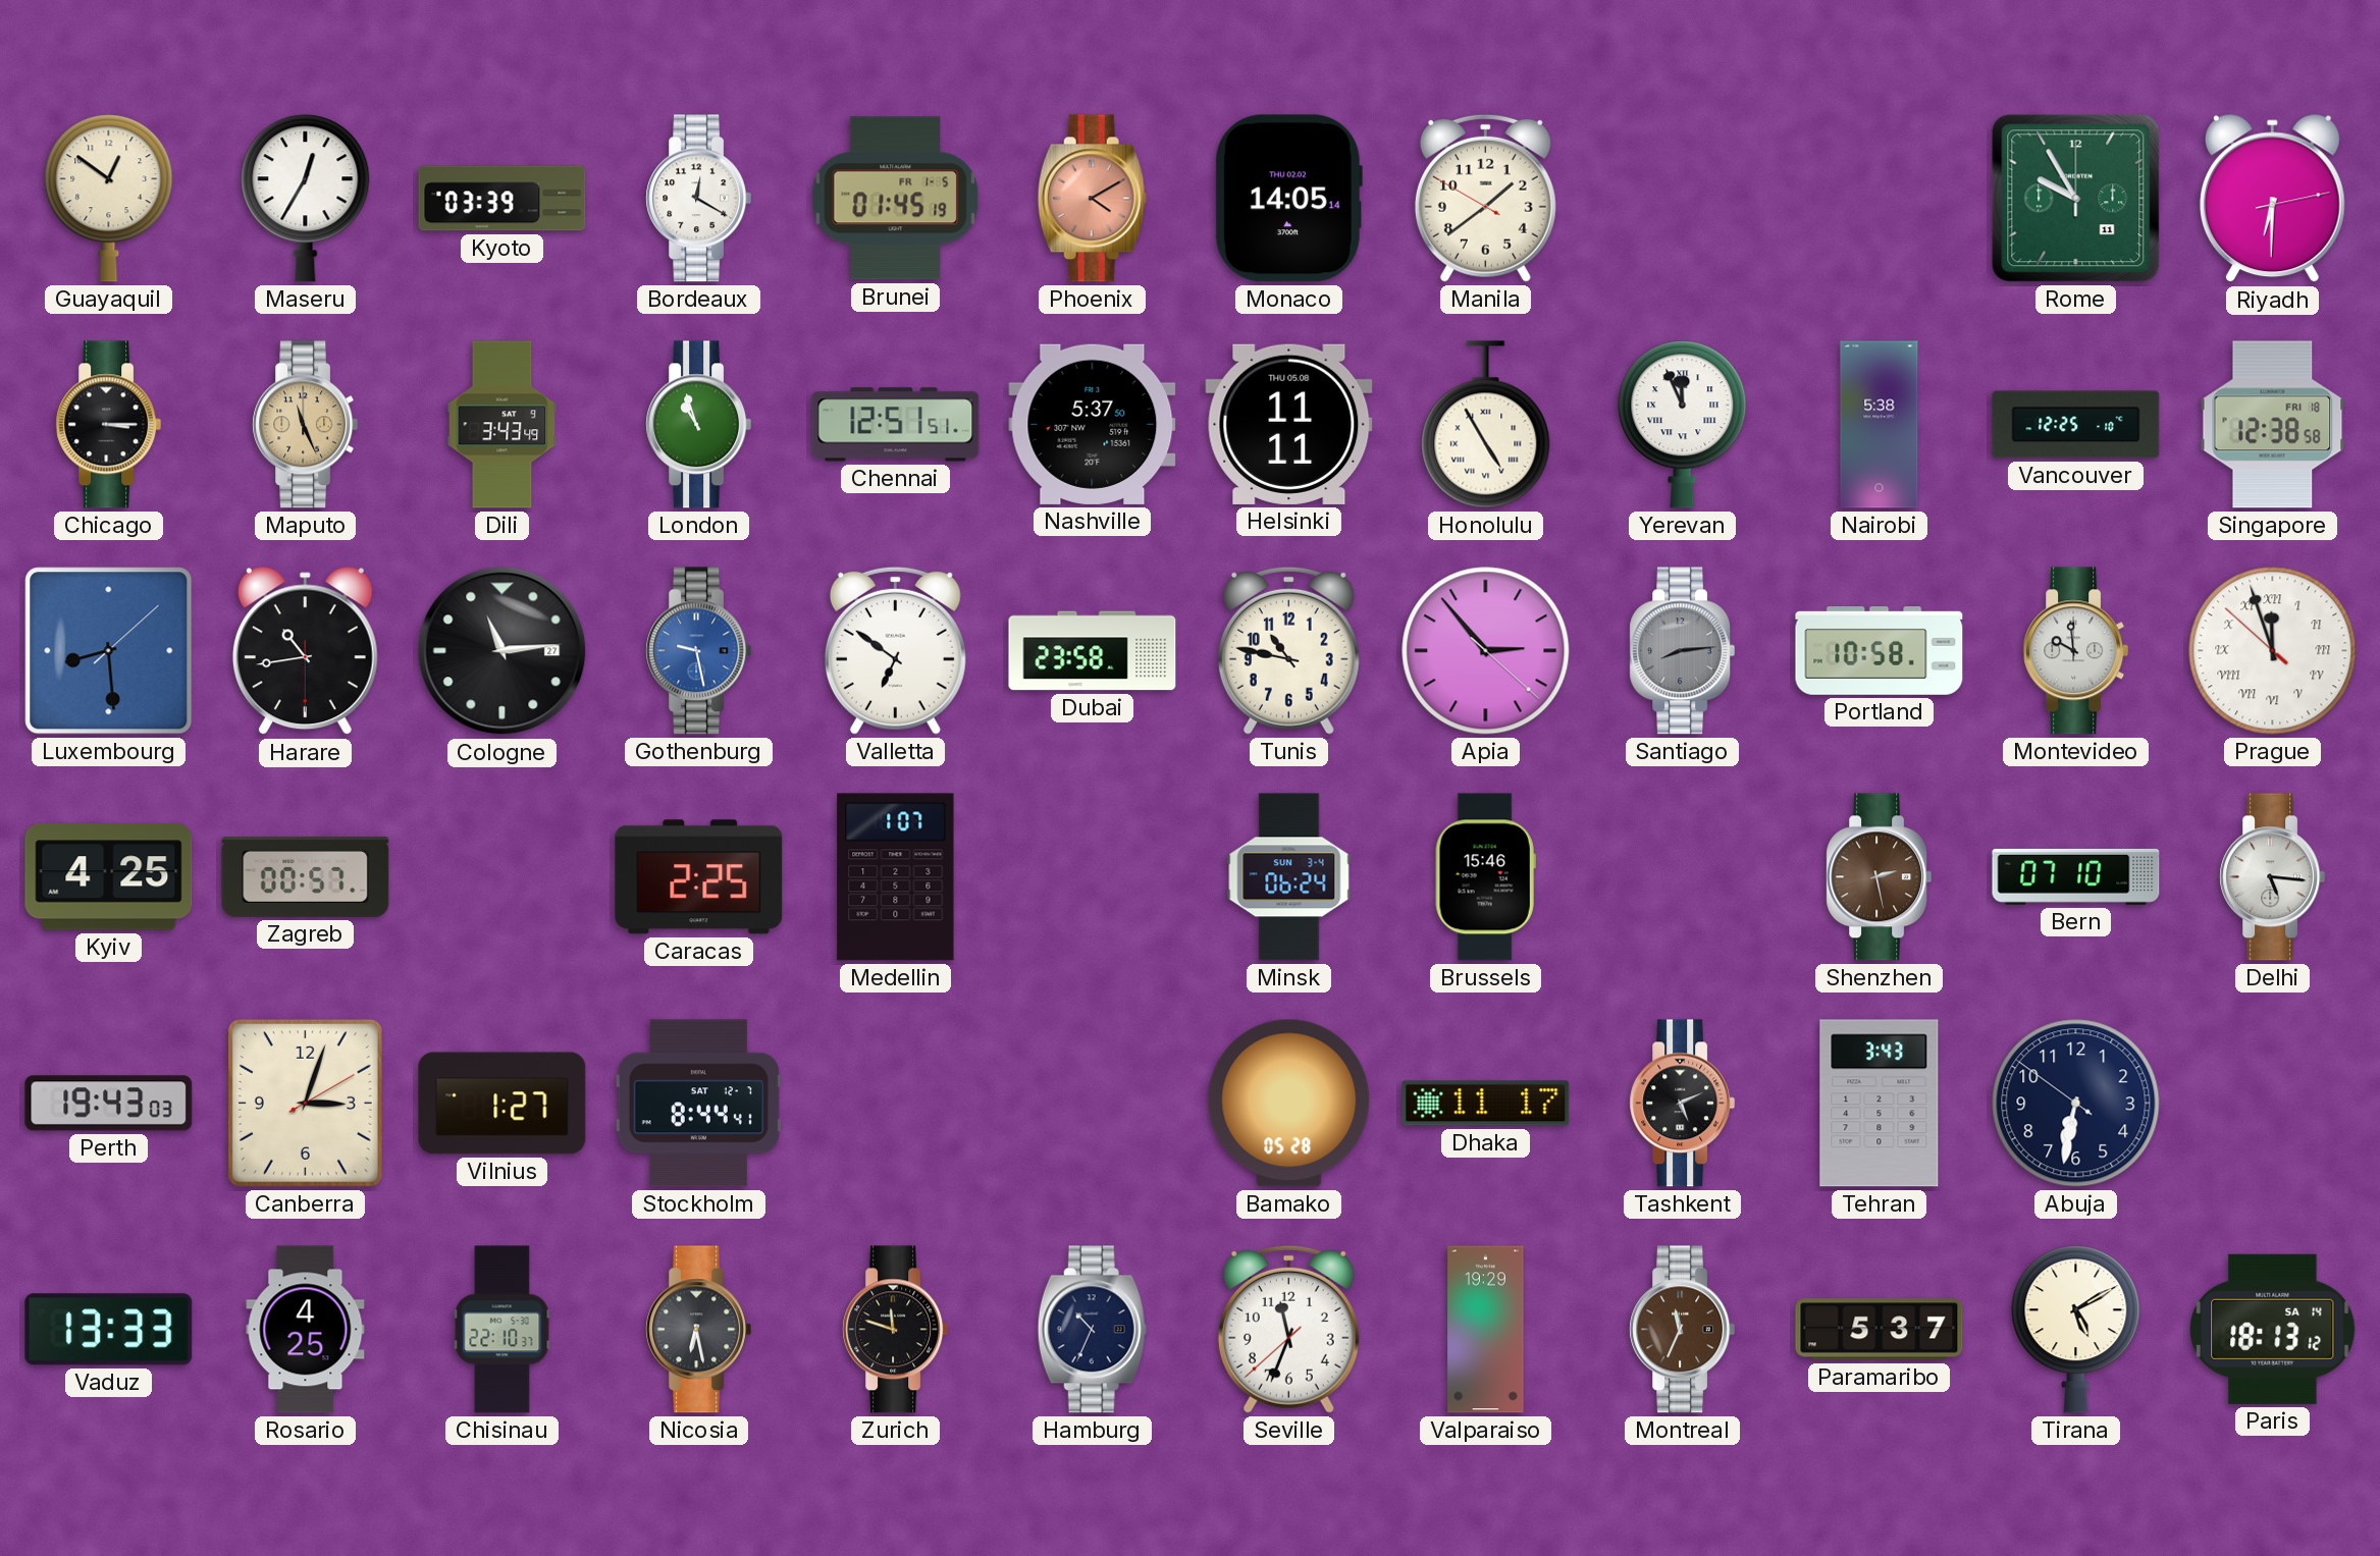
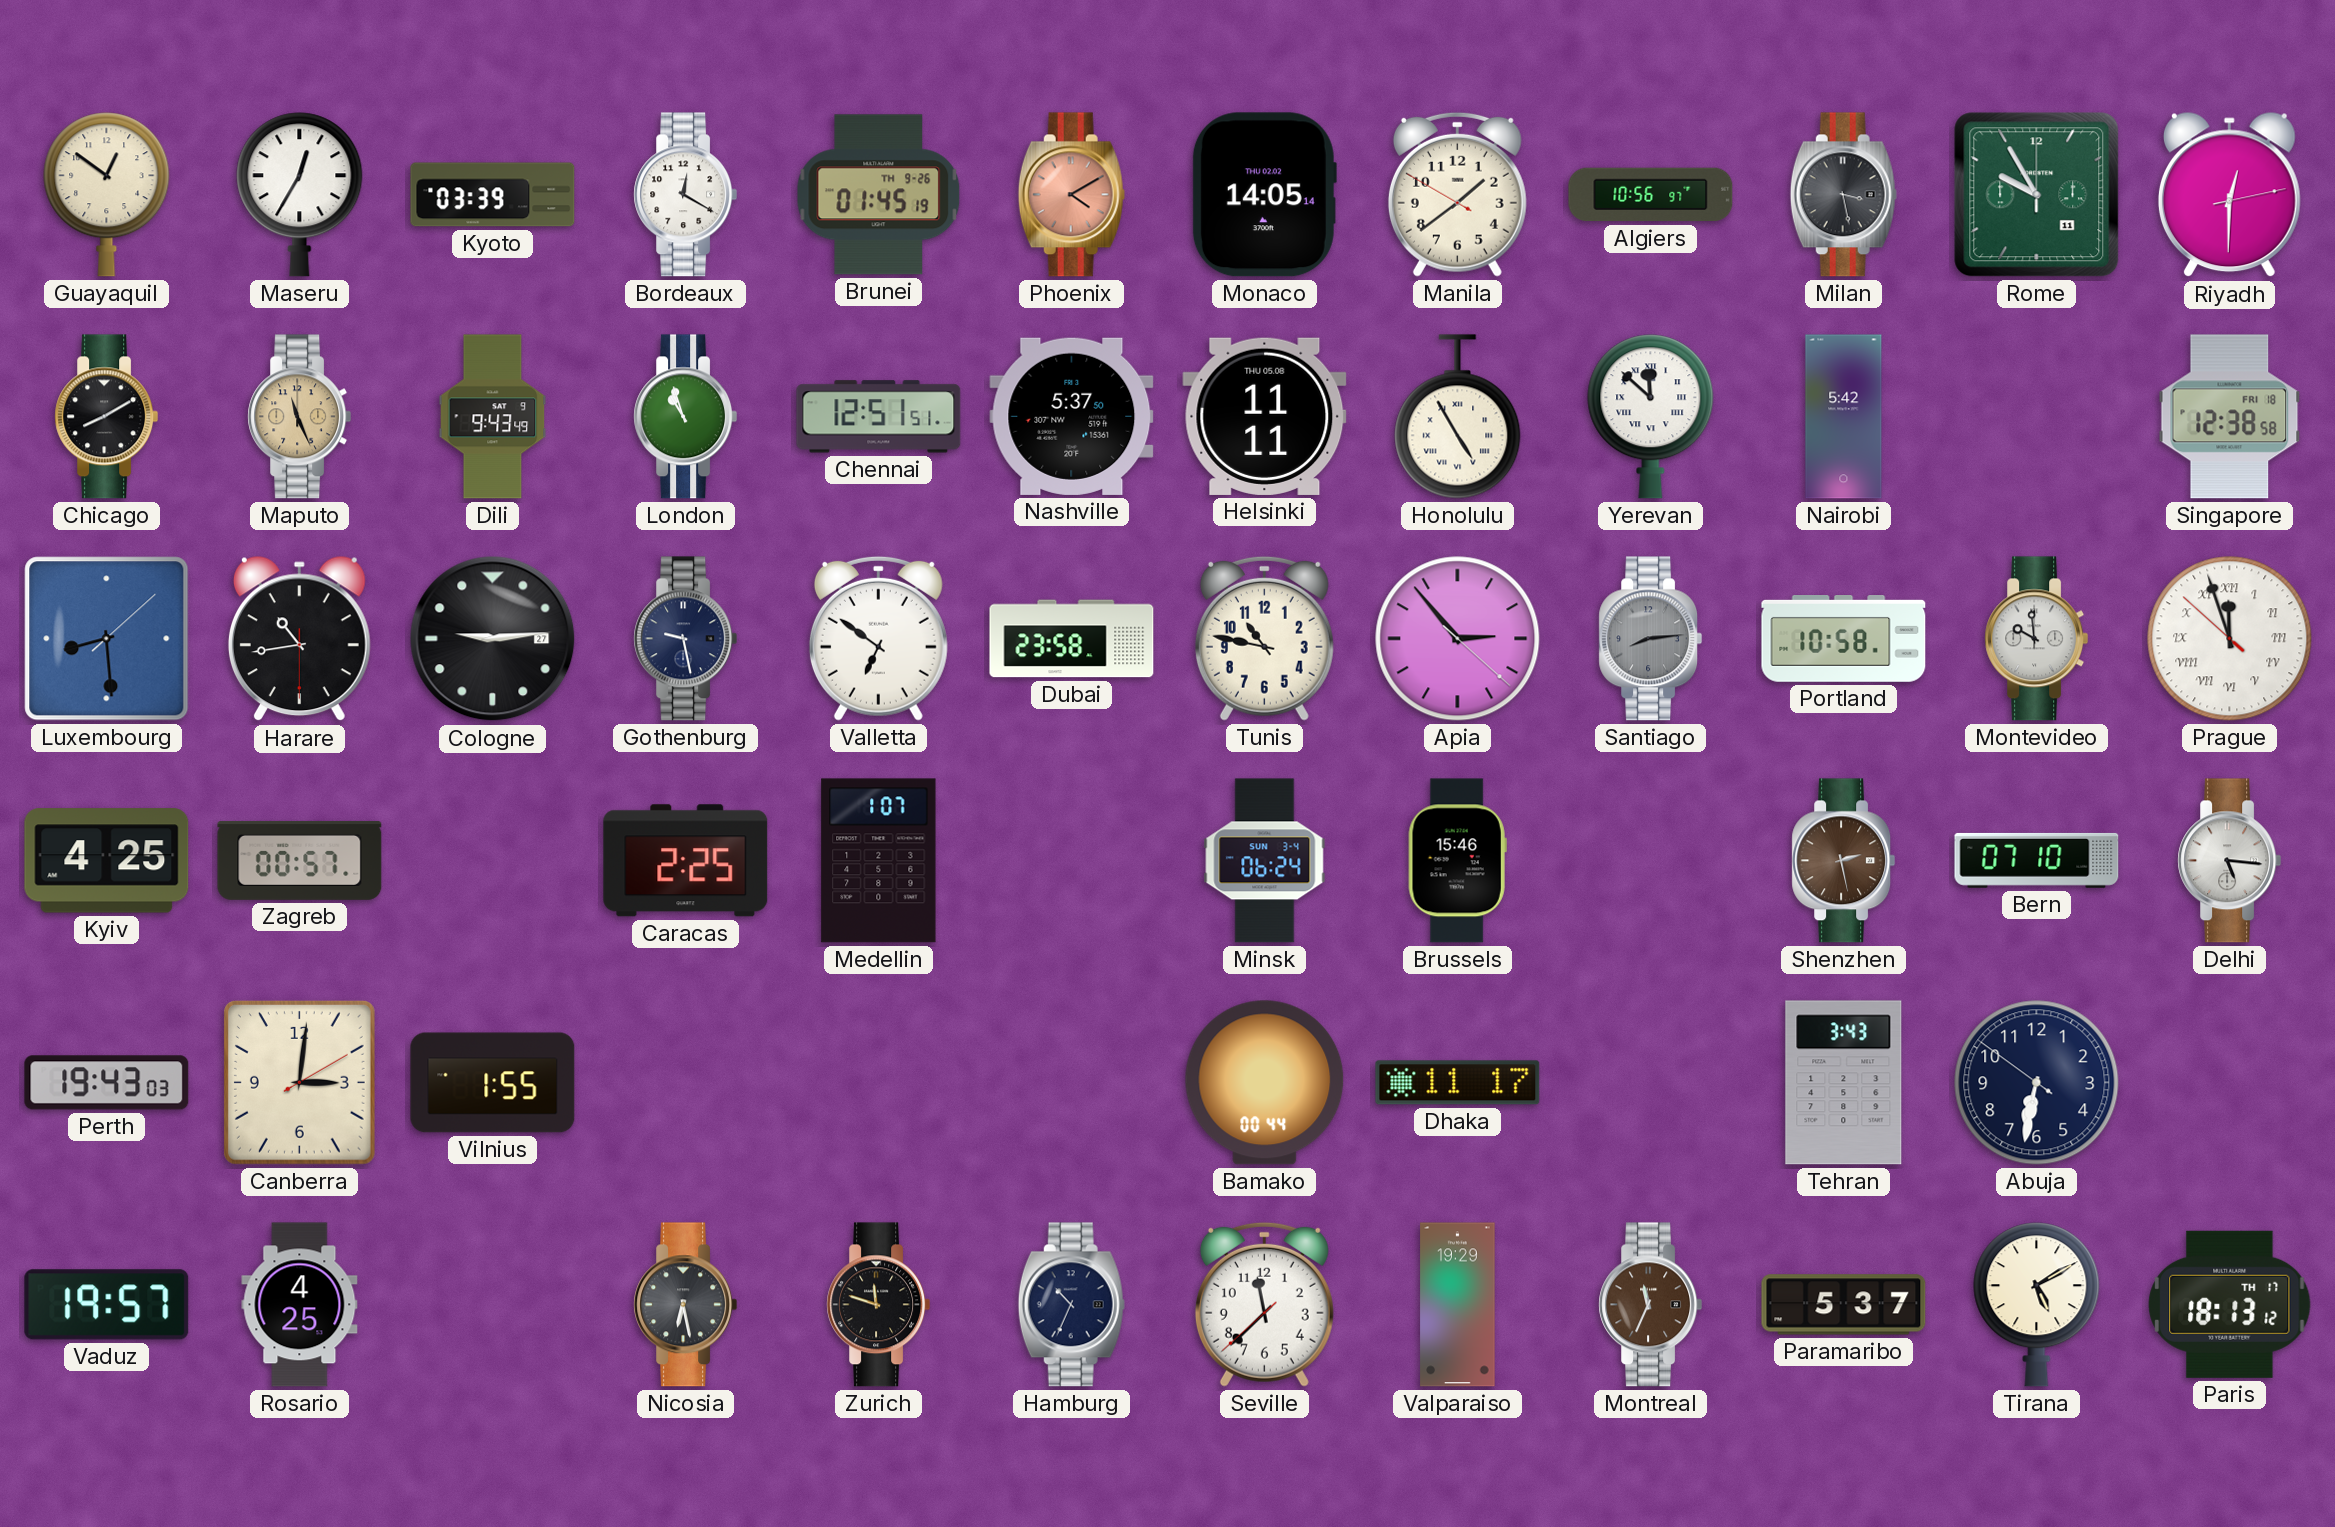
Brunei date: FR 1-5 -> TH 9-26
Algiers: none -> 10:56
Milan: none -> 3:28
Riyadh: 6:30 -> 12:30
Chicago: 3:15 -> 8:10
Dili: 3:43 -> 9:43
Yerevan: 11:56 -> 11:52
Nairobi: 5:38 -> 5:42
Vancouver: 12:25 -> none
Cologne: 11:14 -> 9:14
Gothenburg dial: blue -> navy
Canberra: 3:03 -> 3:01
Vilnius: 1:27 -> 1:55
Stockholm: 8:44 -> none
Bamako: 05:28 -> 00:44
Tashkent: 5:11 -> none
Vaduz: 13:33 -> 19:57
Chisinau: 22:10 -> none
Seville: 11:33 -> 11:37
Paris date: SA 14 -> TH 17
